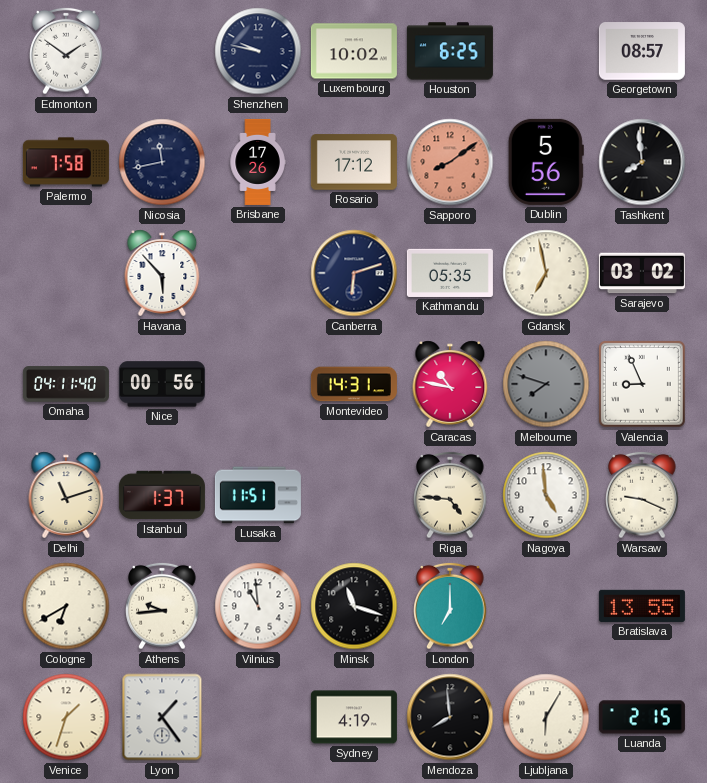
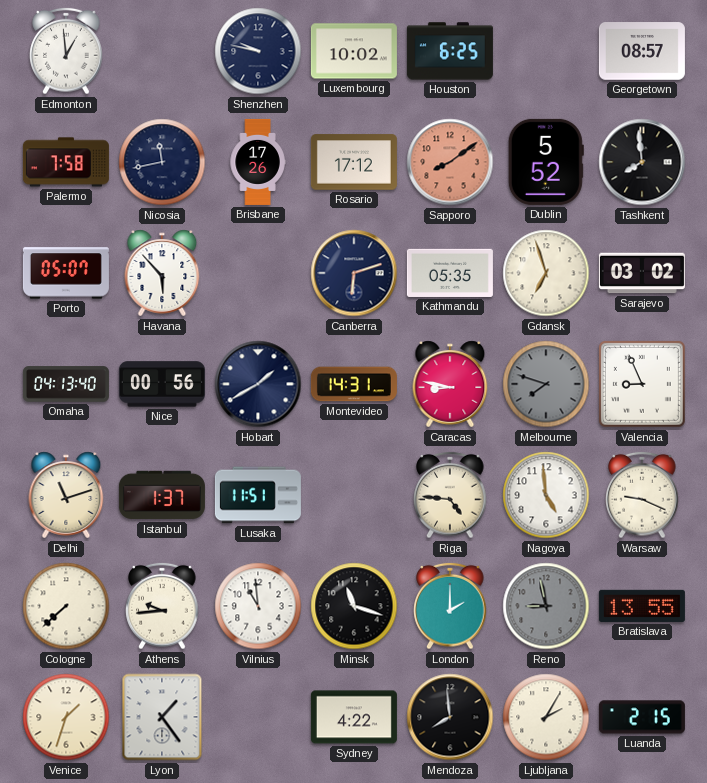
Edmonton: 1:51 -> 12:59
Dublin: 5:56 -> 5:52
Porto: none -> 05:07
Gdansk: 6:58 -> 6:57
Omaha: 04:11 -> 04:13
Hobart: none -> 1:40
Caracas: 10:47 -> 8:47
Cologne: 6:40 -> 7:38
London: 7:00 -> 2:00
Reno: none -> 8:58
Sydney: 4:19 -> 4:22
Ljubljana: 6:05 -> 2:05
